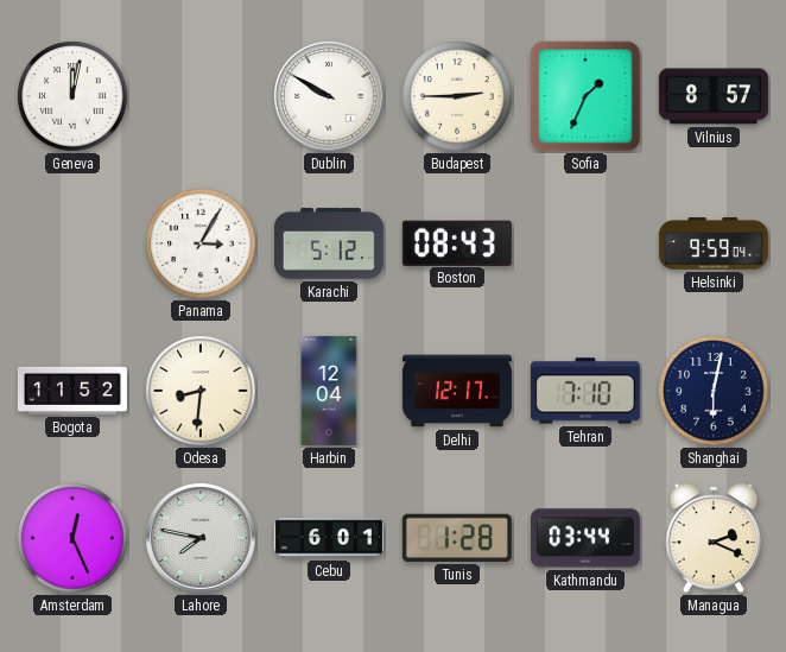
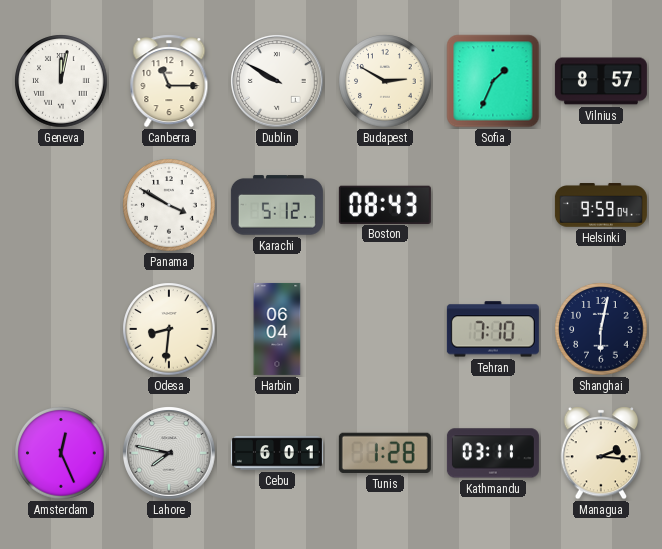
Canberra: none -> 11:15
Budapest: 2:45 -> 2:50
Panama: 3:05 -> 3:50
Bogota: 11:52 -> none
Harbin: 12:04 -> 06:04
Delhi: 12:17 -> none
Kathmandu: 03:44 -> 03:11
Managua: 2:19 -> 2:16
